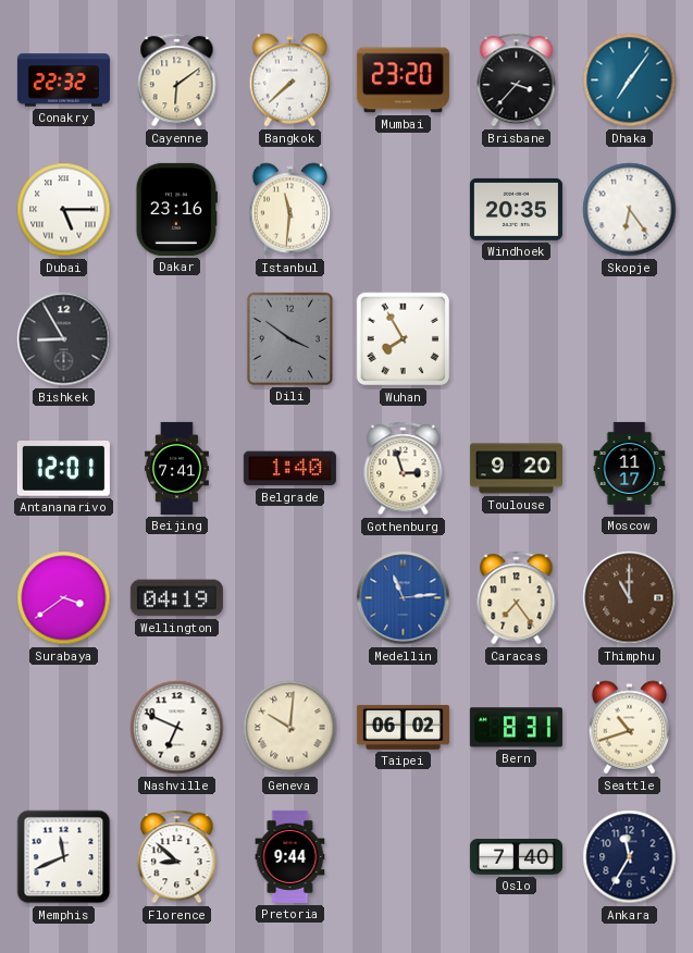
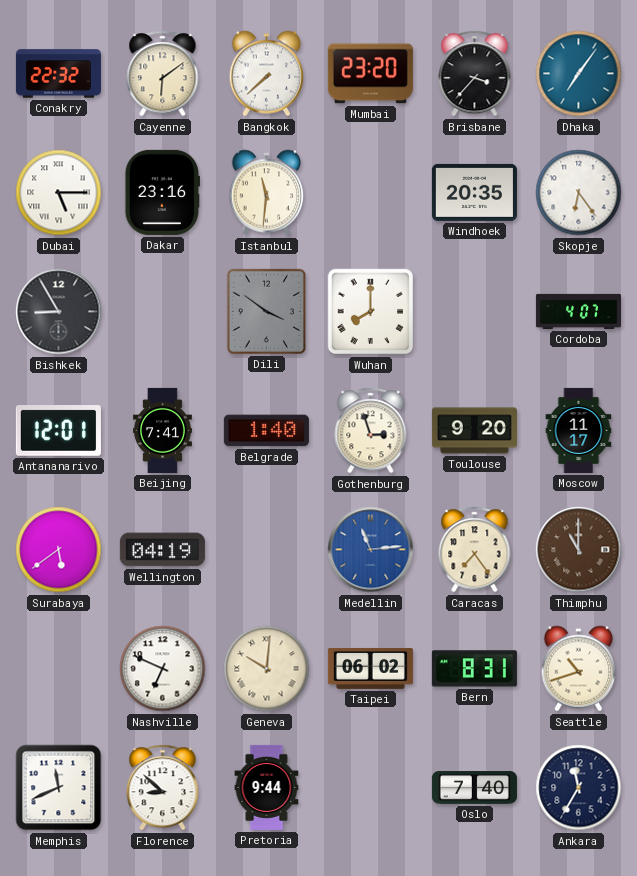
Wuhan: 7:55 -> 8:00
Cordoba: none -> 4:07
Surabaya: 3:39 -> 5:39
